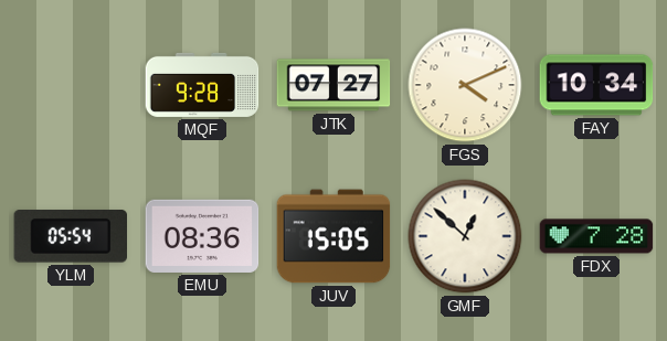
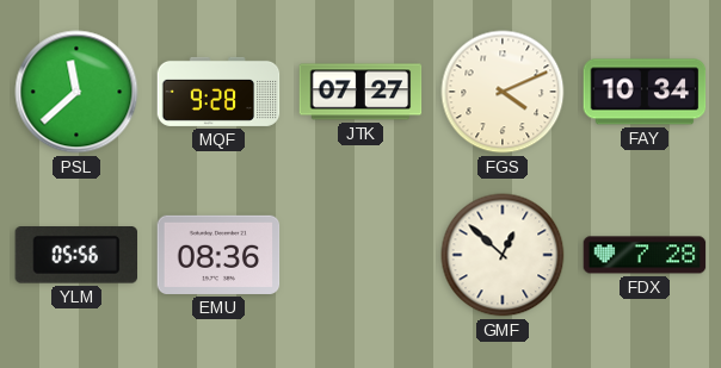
PSL: none -> 11:38
YLM: 05:54 -> 05:56
JUV: 15:05 -> none
